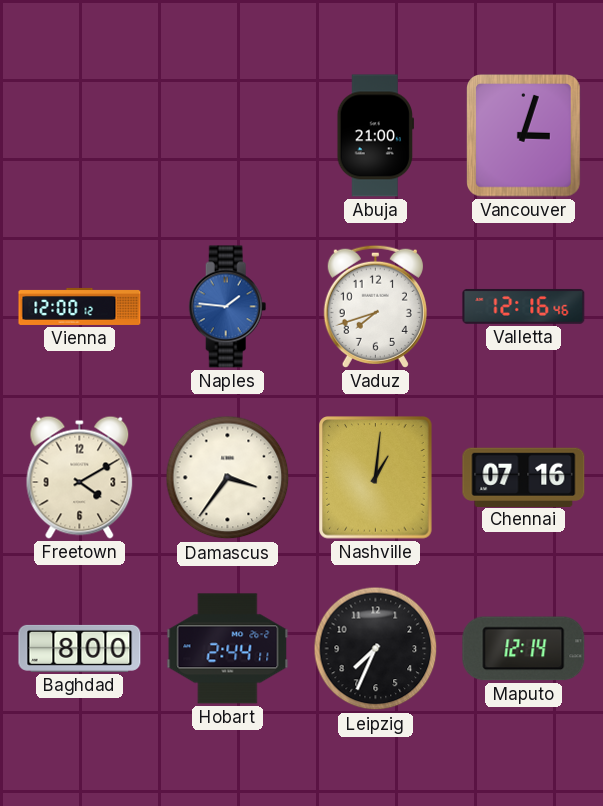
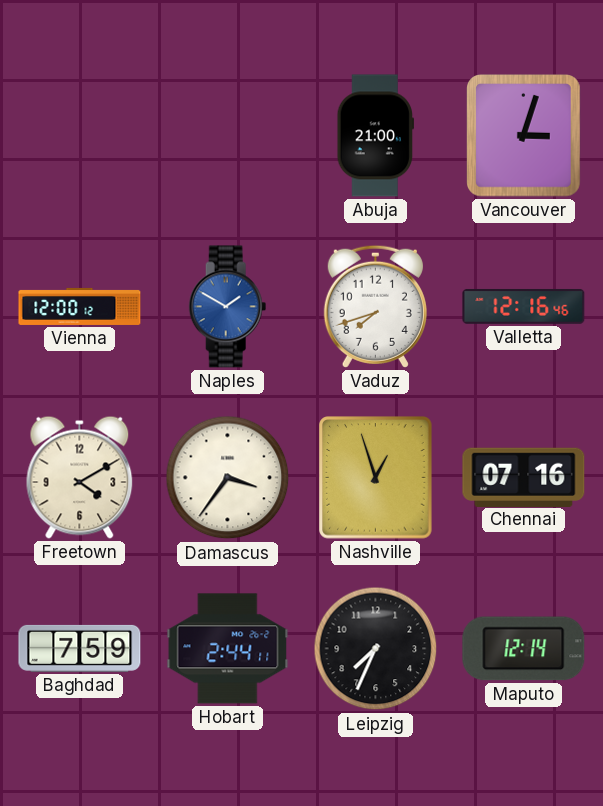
Naples: 1:46 -> 1:50
Nashville: 1:01 -> 12:57
Baghdad: 8:00 -> 7:59
